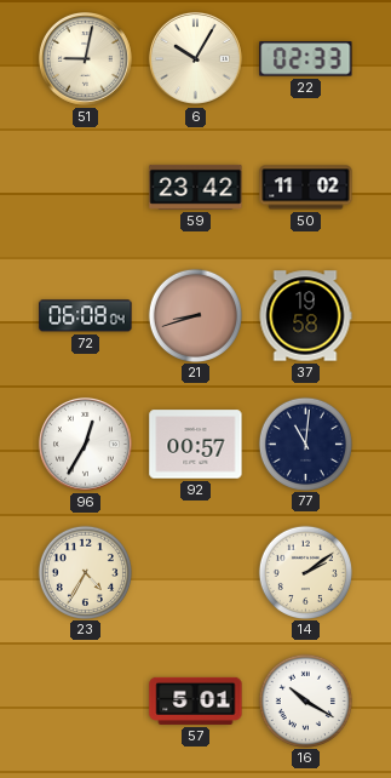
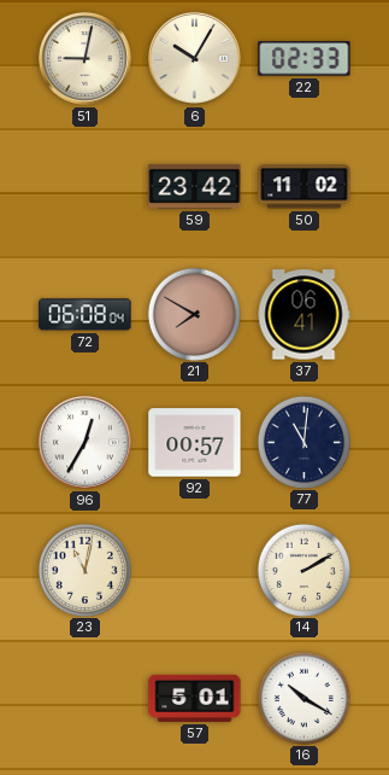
21: 8:42 -> 7:50
37: 19:58 -> 06:41
23: 4:35 -> 11:02
14: 2:09 -> 2:10
